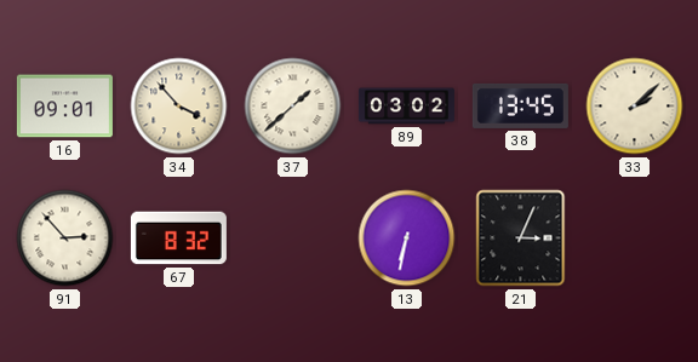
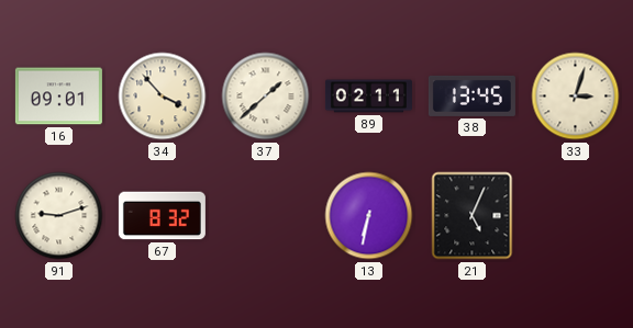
89: 03:02 -> 02:11
33: 2:08 -> 3:03
91: 2:53 -> 9:12
21: 3:04 -> 5:04
